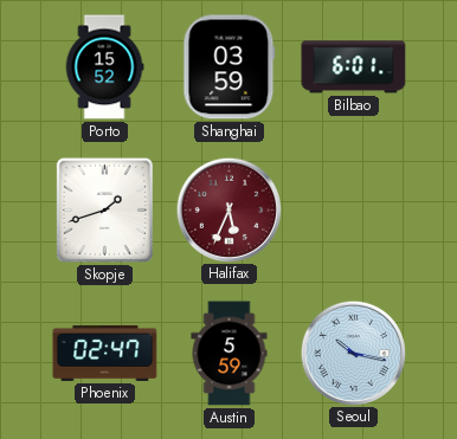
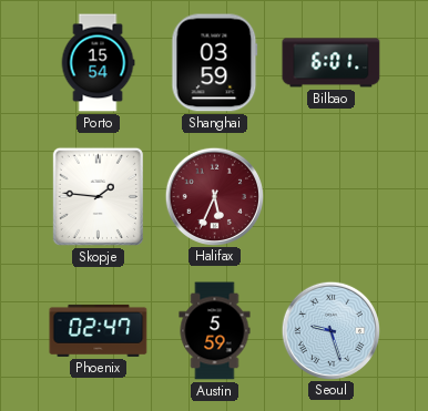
Porto: 15:52 -> 15:54
Skopje: 1:42 -> 1:46
Seoul: 10:17 -> 9:27
